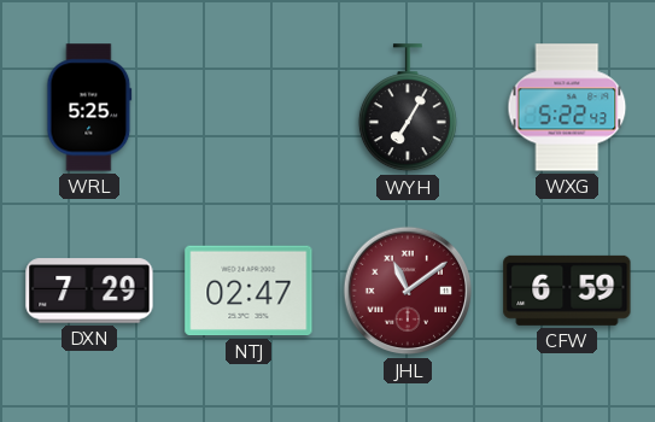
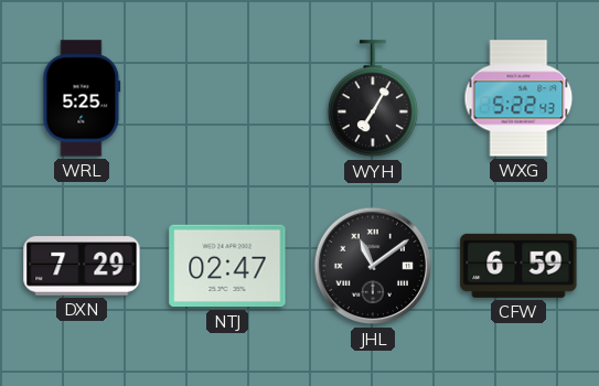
JHL dial: burgundy -> black
